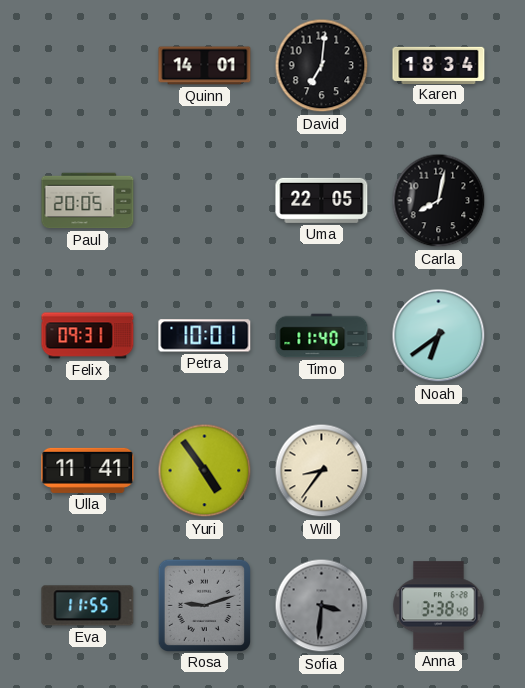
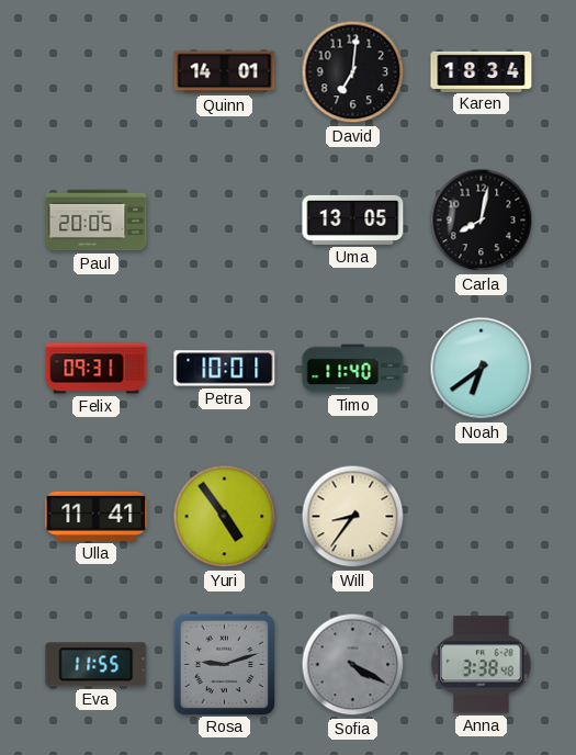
Uma: 22:05 -> 13:05
Sofia: 3:31 -> 4:20
